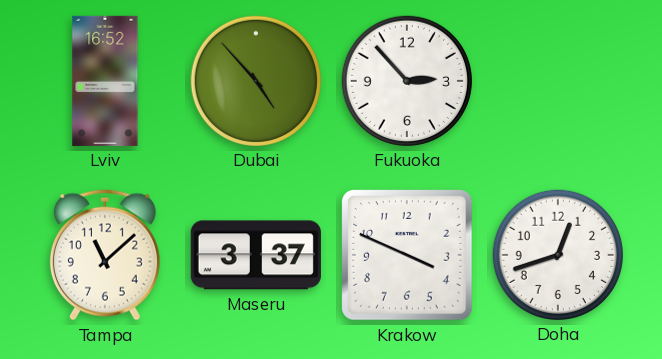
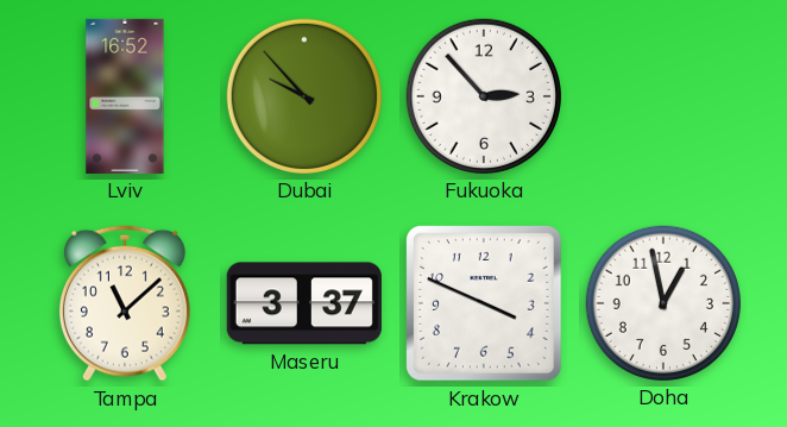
Dubai: 4:53 -> 9:53
Doha: 12:42 -> 12:58
